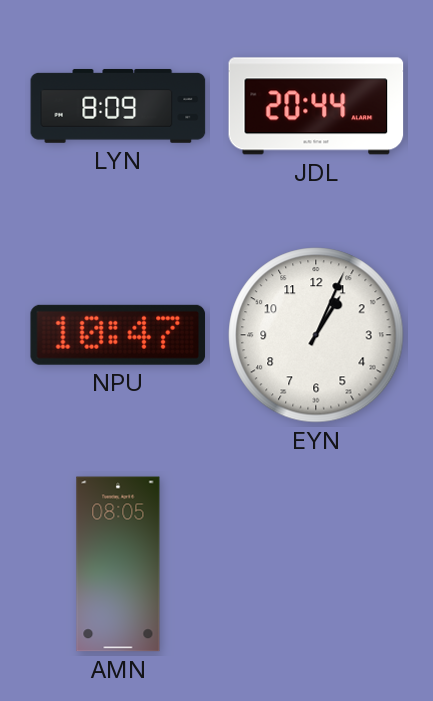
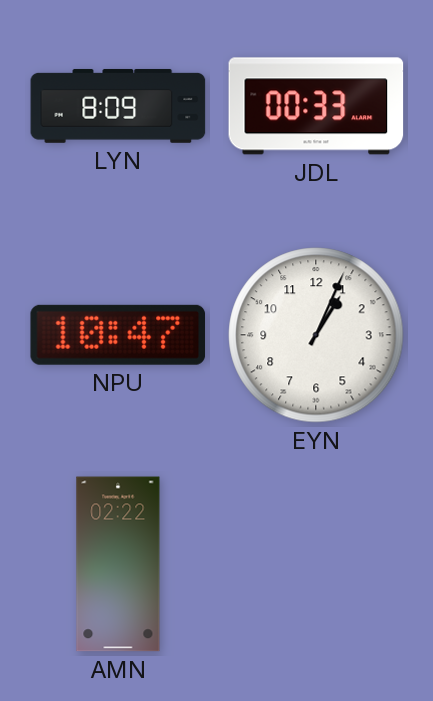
JDL: 20:44 -> 00:33
AMN: 08:05 -> 02:22
